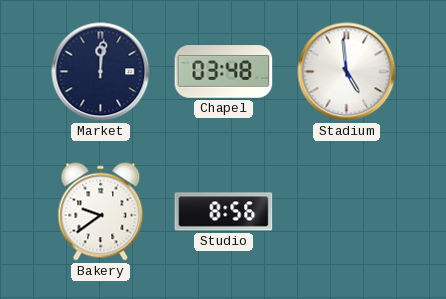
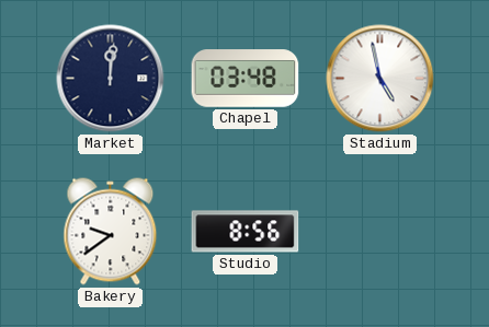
Stadium: 4:59 -> 4:58
